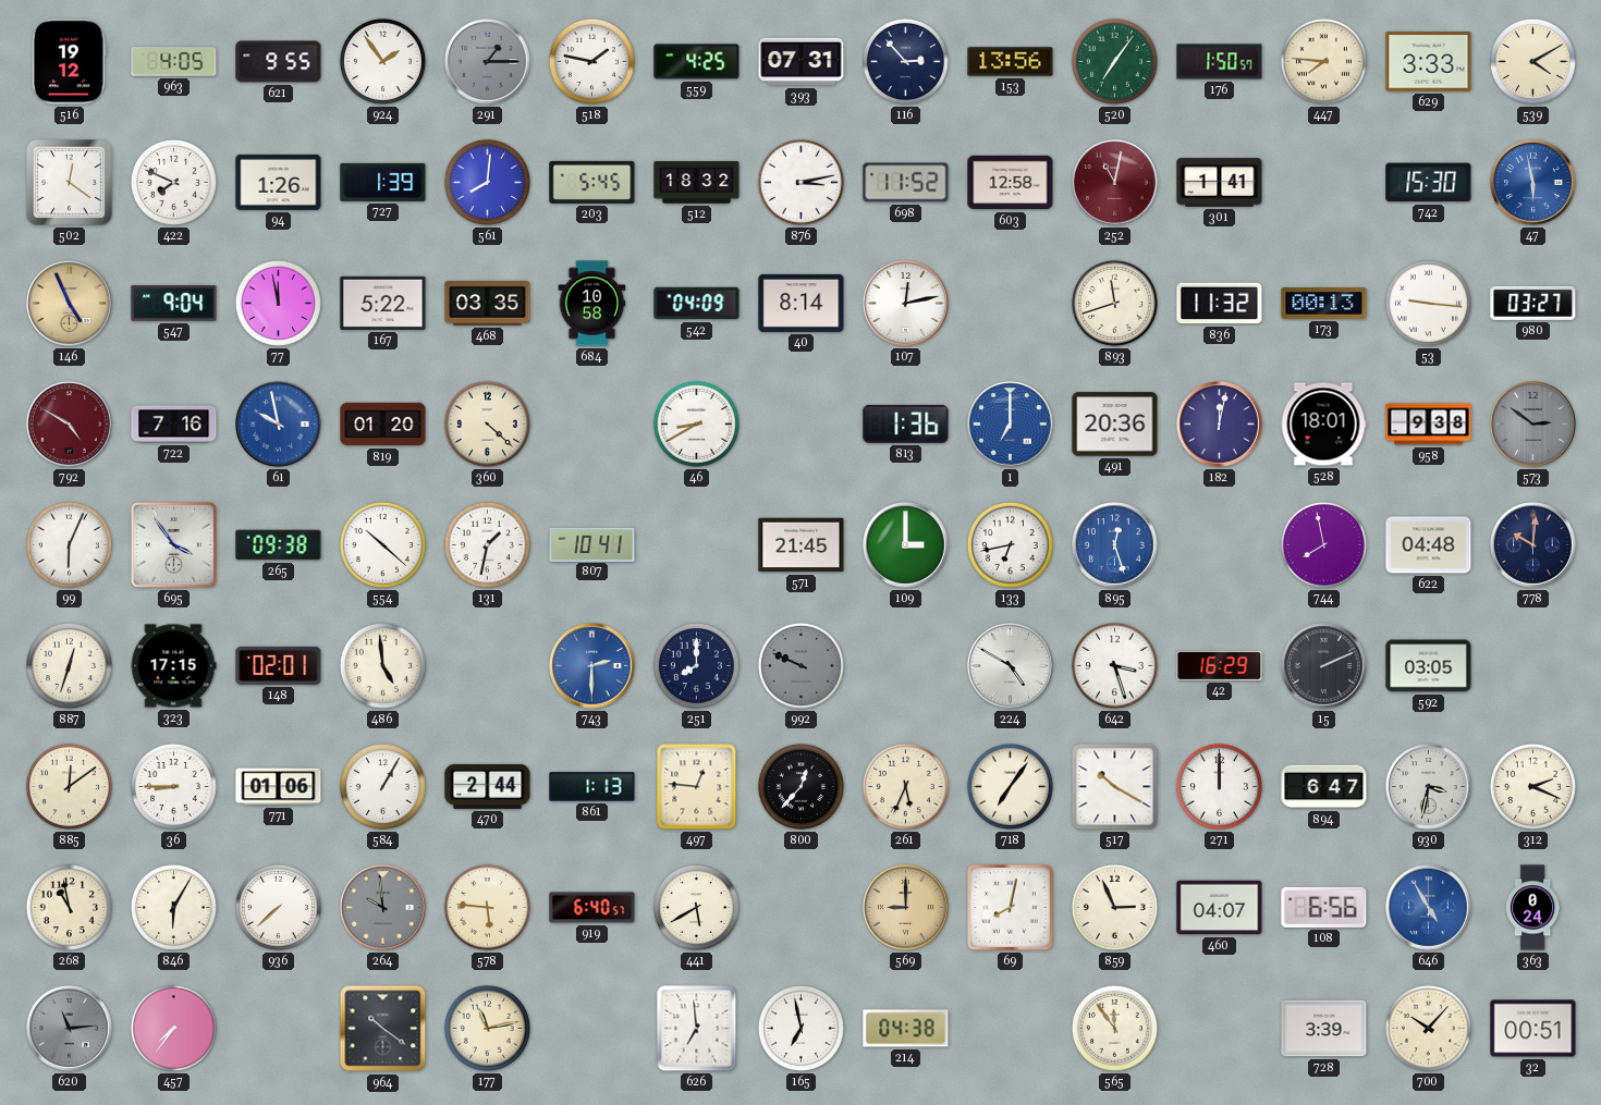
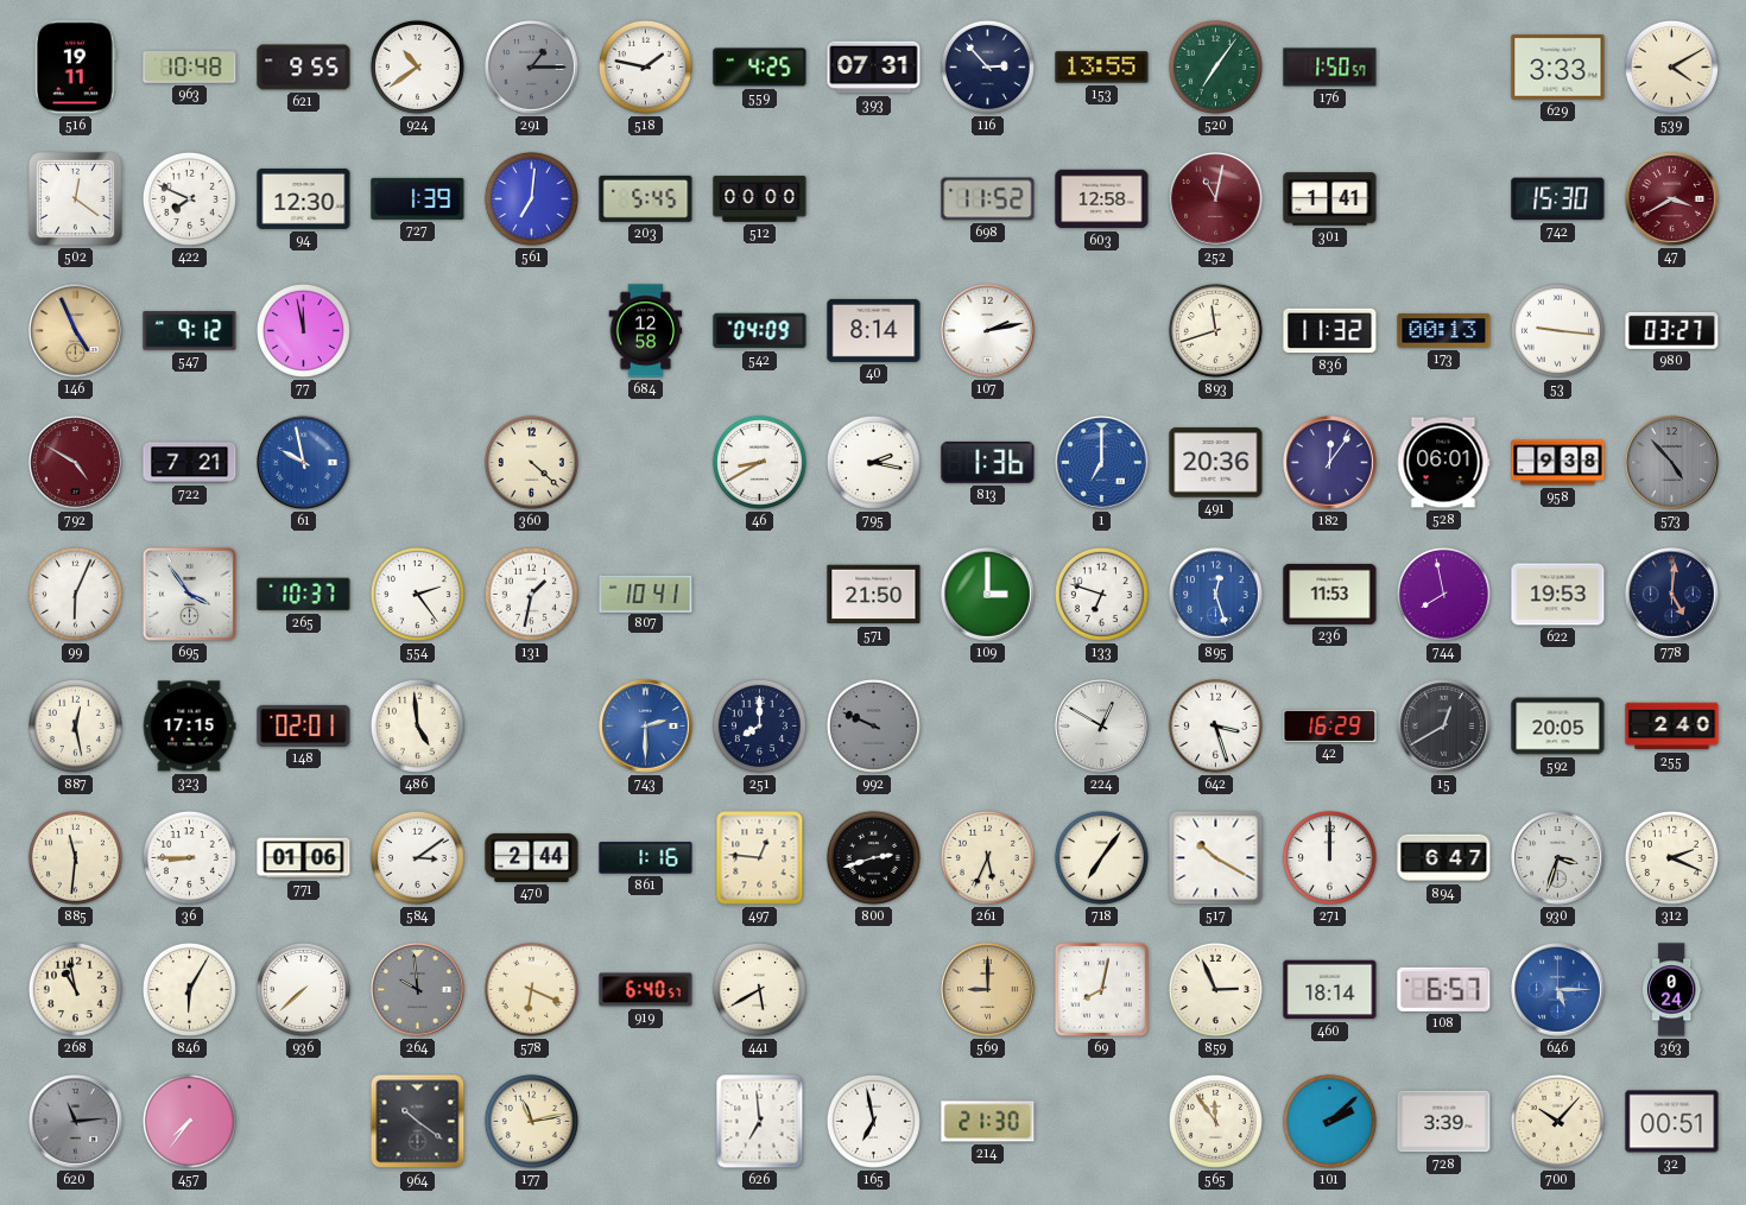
516: 19:12 -> 19:11
963: 4:05 -> 10:48
924: 1:54 -> 10:39
153: 13:56 -> 13:55
447: 7:46 -> none
94: 1:26 -> 12:30
561: 8:01 -> 7:01
512: 18:32 -> 00:00
876: 3:13 -> none
47: 5:58 -> 3:40
47 dial: blue -> burgundy
547: 9:04 -> 9:12
167: 5:22 -> none
468: 03:35 -> none
684: 10:58 -> 12:58
107: 12:13 -> 2:13
722: 7:16 -> 7:21
819: 01:20 -> none
795: none -> 2:17
182: 12:02 -> 12:06
528: 18:01 -> 06:01
573: 2:51 -> 4:53
265: 09:38 -> 10:37
554: 10:22 -> 2:24
571: 21:45 -> 21:50
133: 6:43 -> 6:48
236: none -> 11:53
622: 04:48 -> 19:53
778: 10:01 -> 5:01
887: 12:33 -> 12:28
224: 4:50 -> 12:50
15: 2:11 -> 12:40
592: 03:05 -> 20:05
255: none -> 2:40
885: 12:09 -> 11:31
584: 1:05 -> 3:09
861: 1:13 -> 1:16
800: 12:37 -> 2:42
930: 3:32 -> 3:33
578: 5:46 -> 6:19
460: 04:07 -> 18:14
108: 6:56 -> 6:57
646: 4:55 -> 5:15
214: 04:38 -> 21:30
101: none -> 2:08
